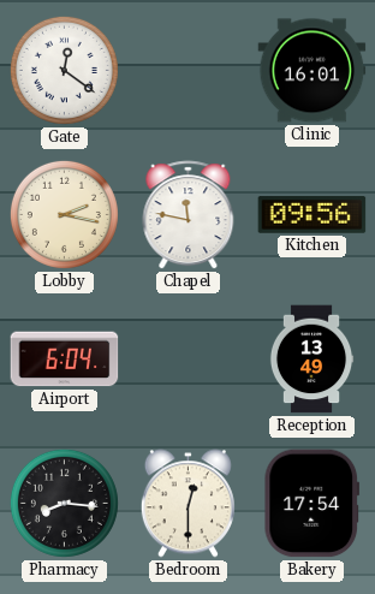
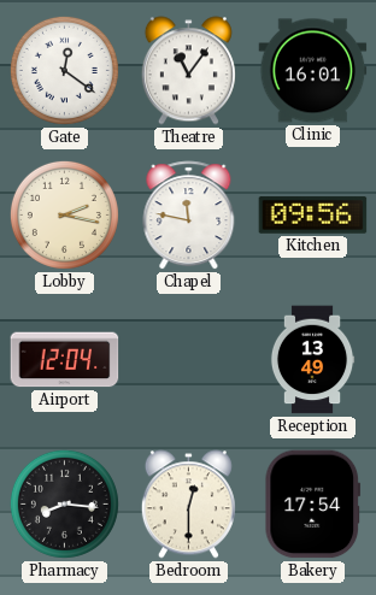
Theatre: none -> 11:06
Airport: 6:04 -> 12:04
